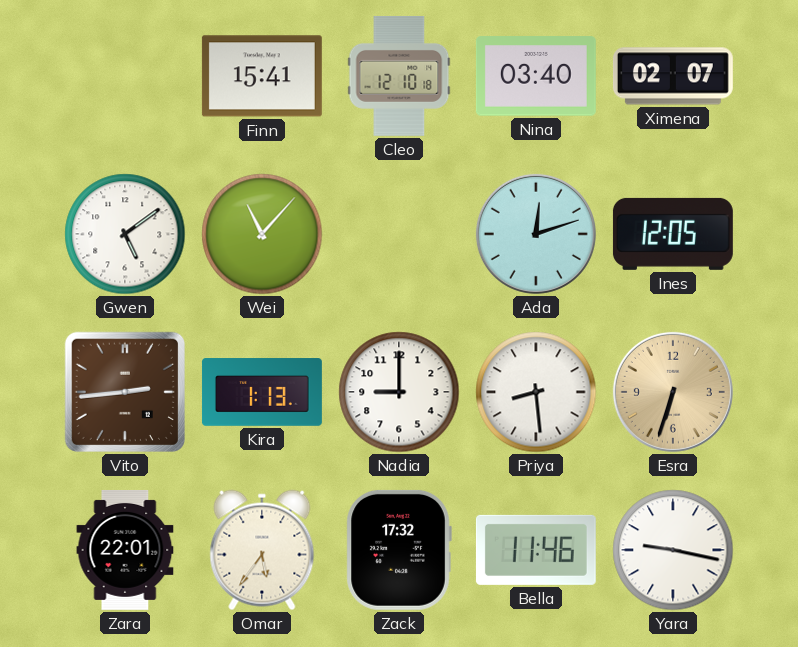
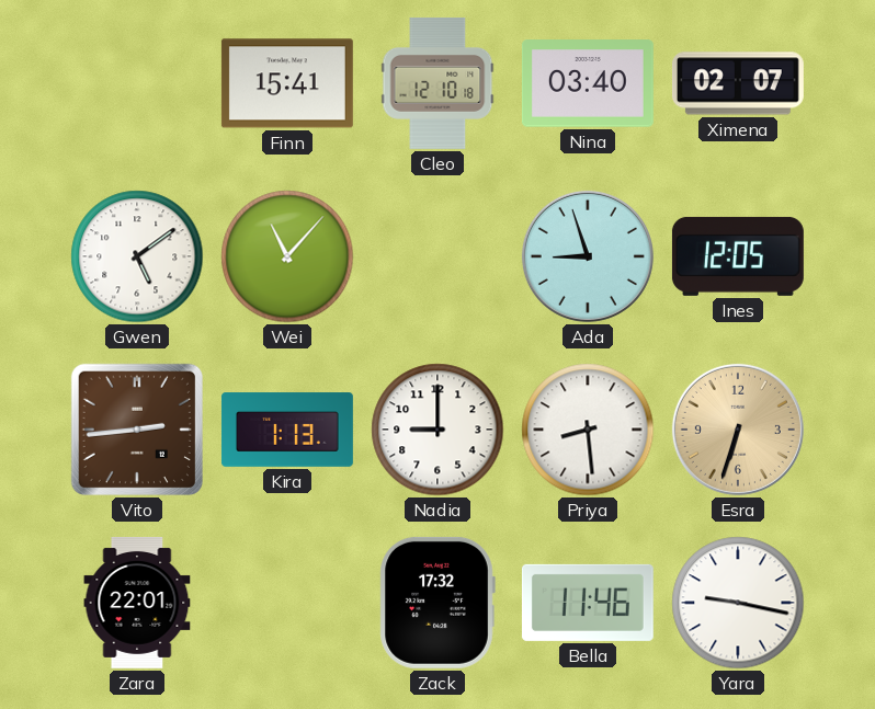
Ada: 12:12 -> 8:57
Omar: 5:36 -> none
